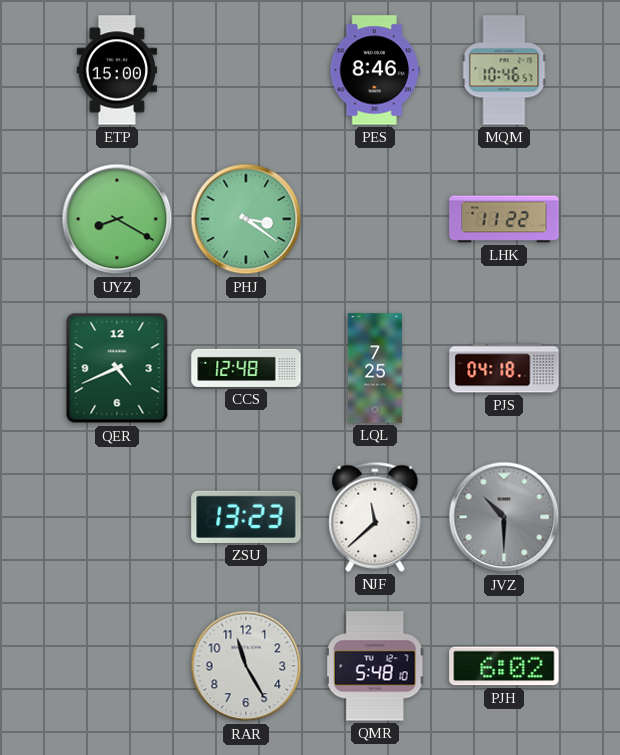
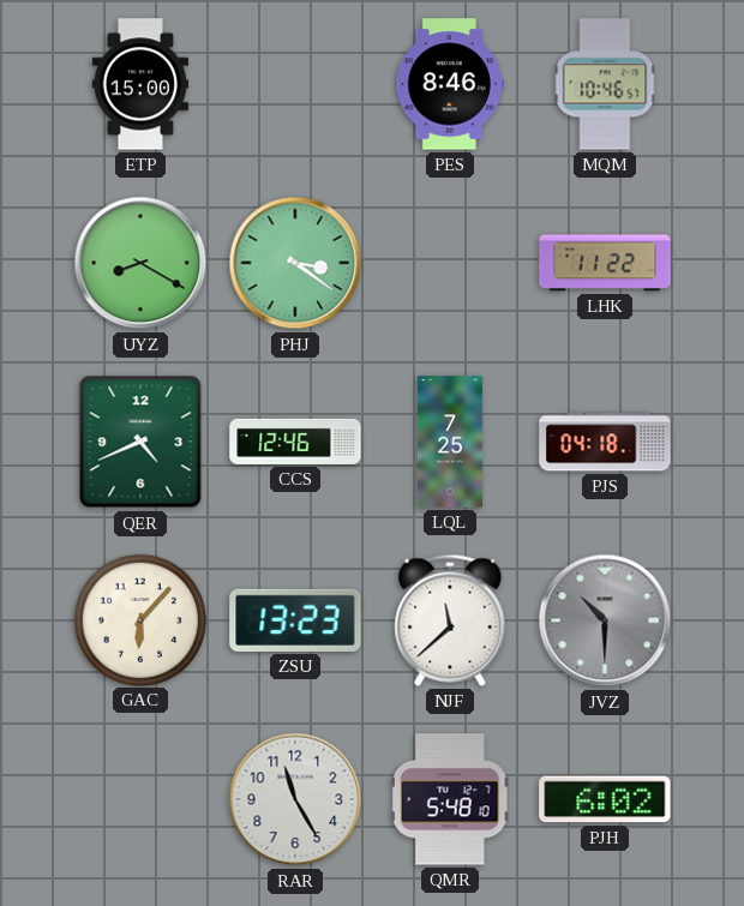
CCS: 12:48 -> 12:46
GAC: none -> 6:07
